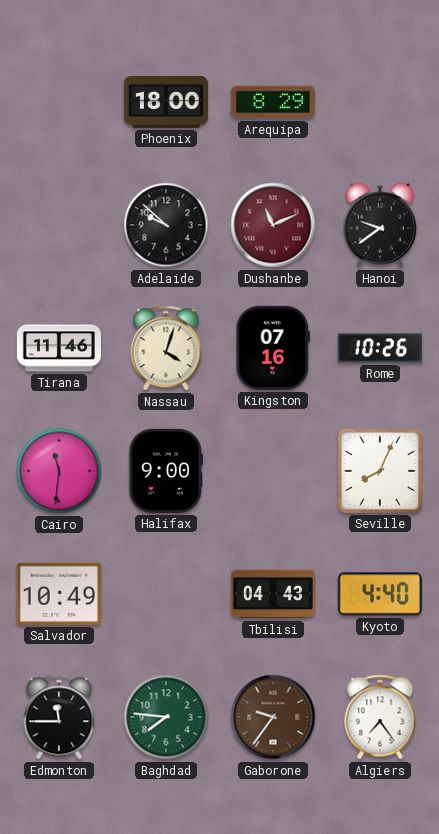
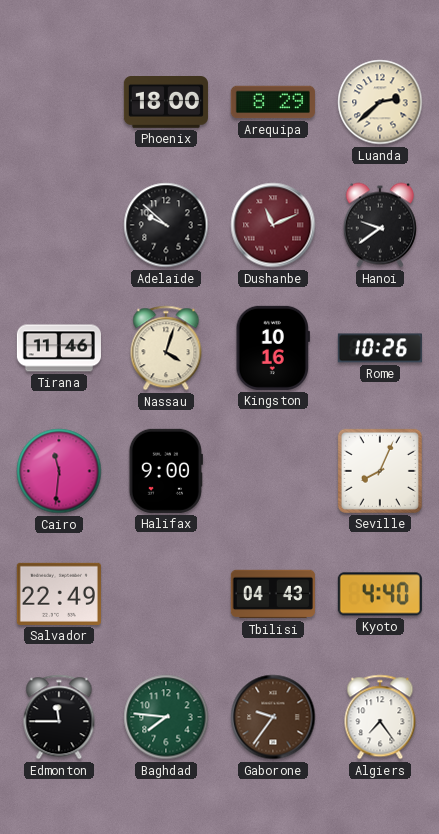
Luanda: none -> 2:38
Kingston: 07:16 -> 10:16
Salvador: 10:49 -> 22:49
